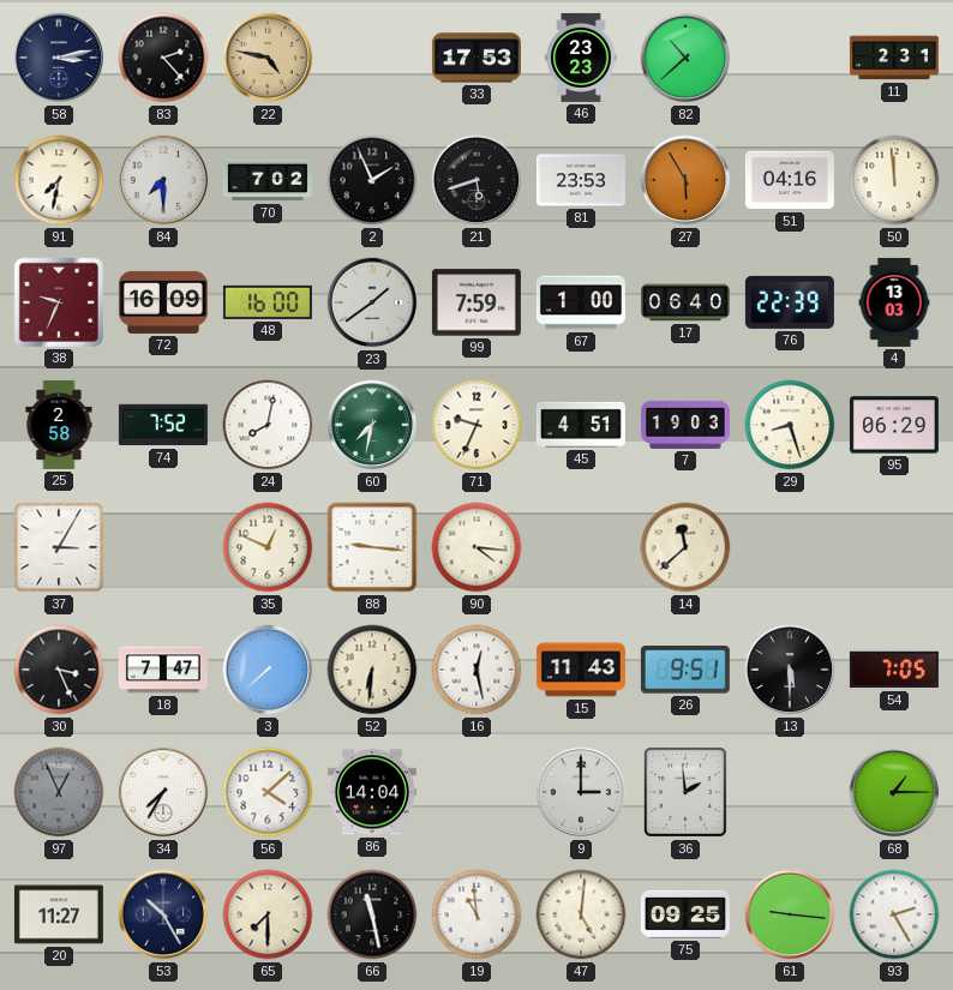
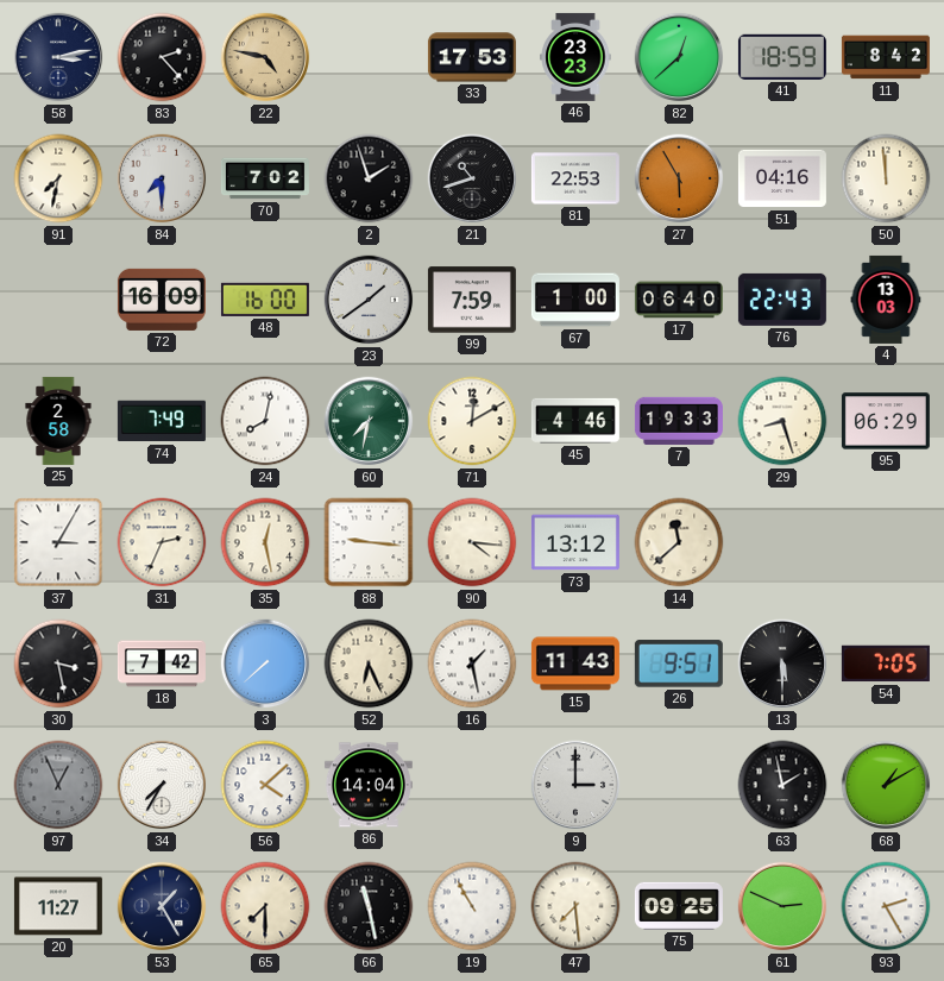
82: 10:38 -> 12:38
41: none -> 18:59
11: 2:31 -> 8:42
2: 1:56 -> 1:57
21: 5:42 -> 10:42
81: 23:53 -> 22:53
38: 9:34 -> none
76: 22:39 -> 22:43
74: 7:52 -> 7:49
71: 9:34 -> 12:10
45: 4:51 -> 4:46
7: 19:03 -> 19:33
31: none -> 2:34
35: 12:49 -> 12:28
73: none -> 13:12
30: 3:26 -> 3:28
18: 7:47 -> 7:42
52: 6:31 -> 6:26
16: 12:28 -> 1:28
36: 1:59 -> none
63: none -> 1:58
68: 1:15 -> 1:10
53: 10:25 -> 1:25
19: 10:59 -> 10:55
47: 5:01 -> 7:29
61: 9:16 -> 2:49
